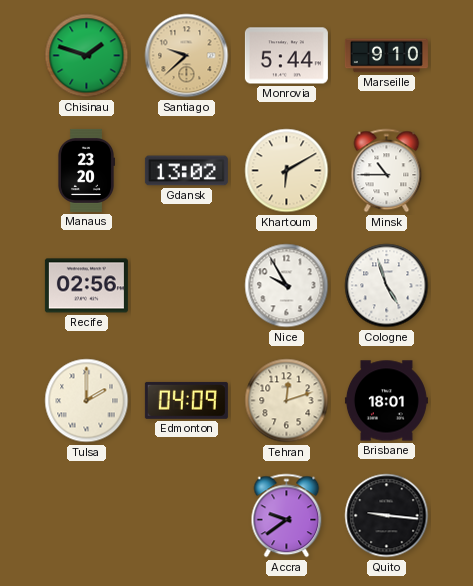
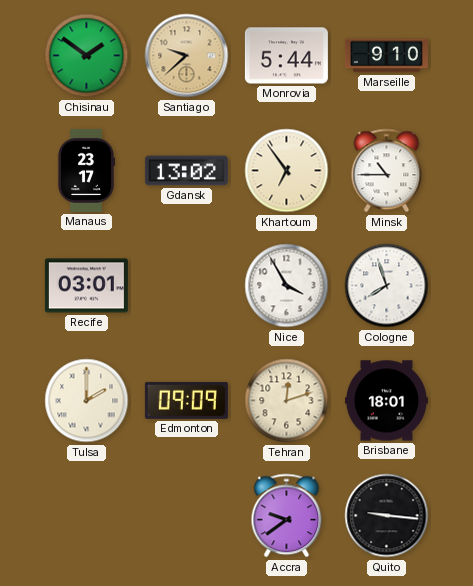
Chisinau: 1:48 -> 1:51
Manaus: 23:20 -> 23:17
Khartoum: 6:10 -> 6:54
Recife: 02:56 -> 03:01
Nice: 9:55 -> 3:55
Cologne: 4:57 -> 7:57
Edmonton: 04:09 -> 09:09
